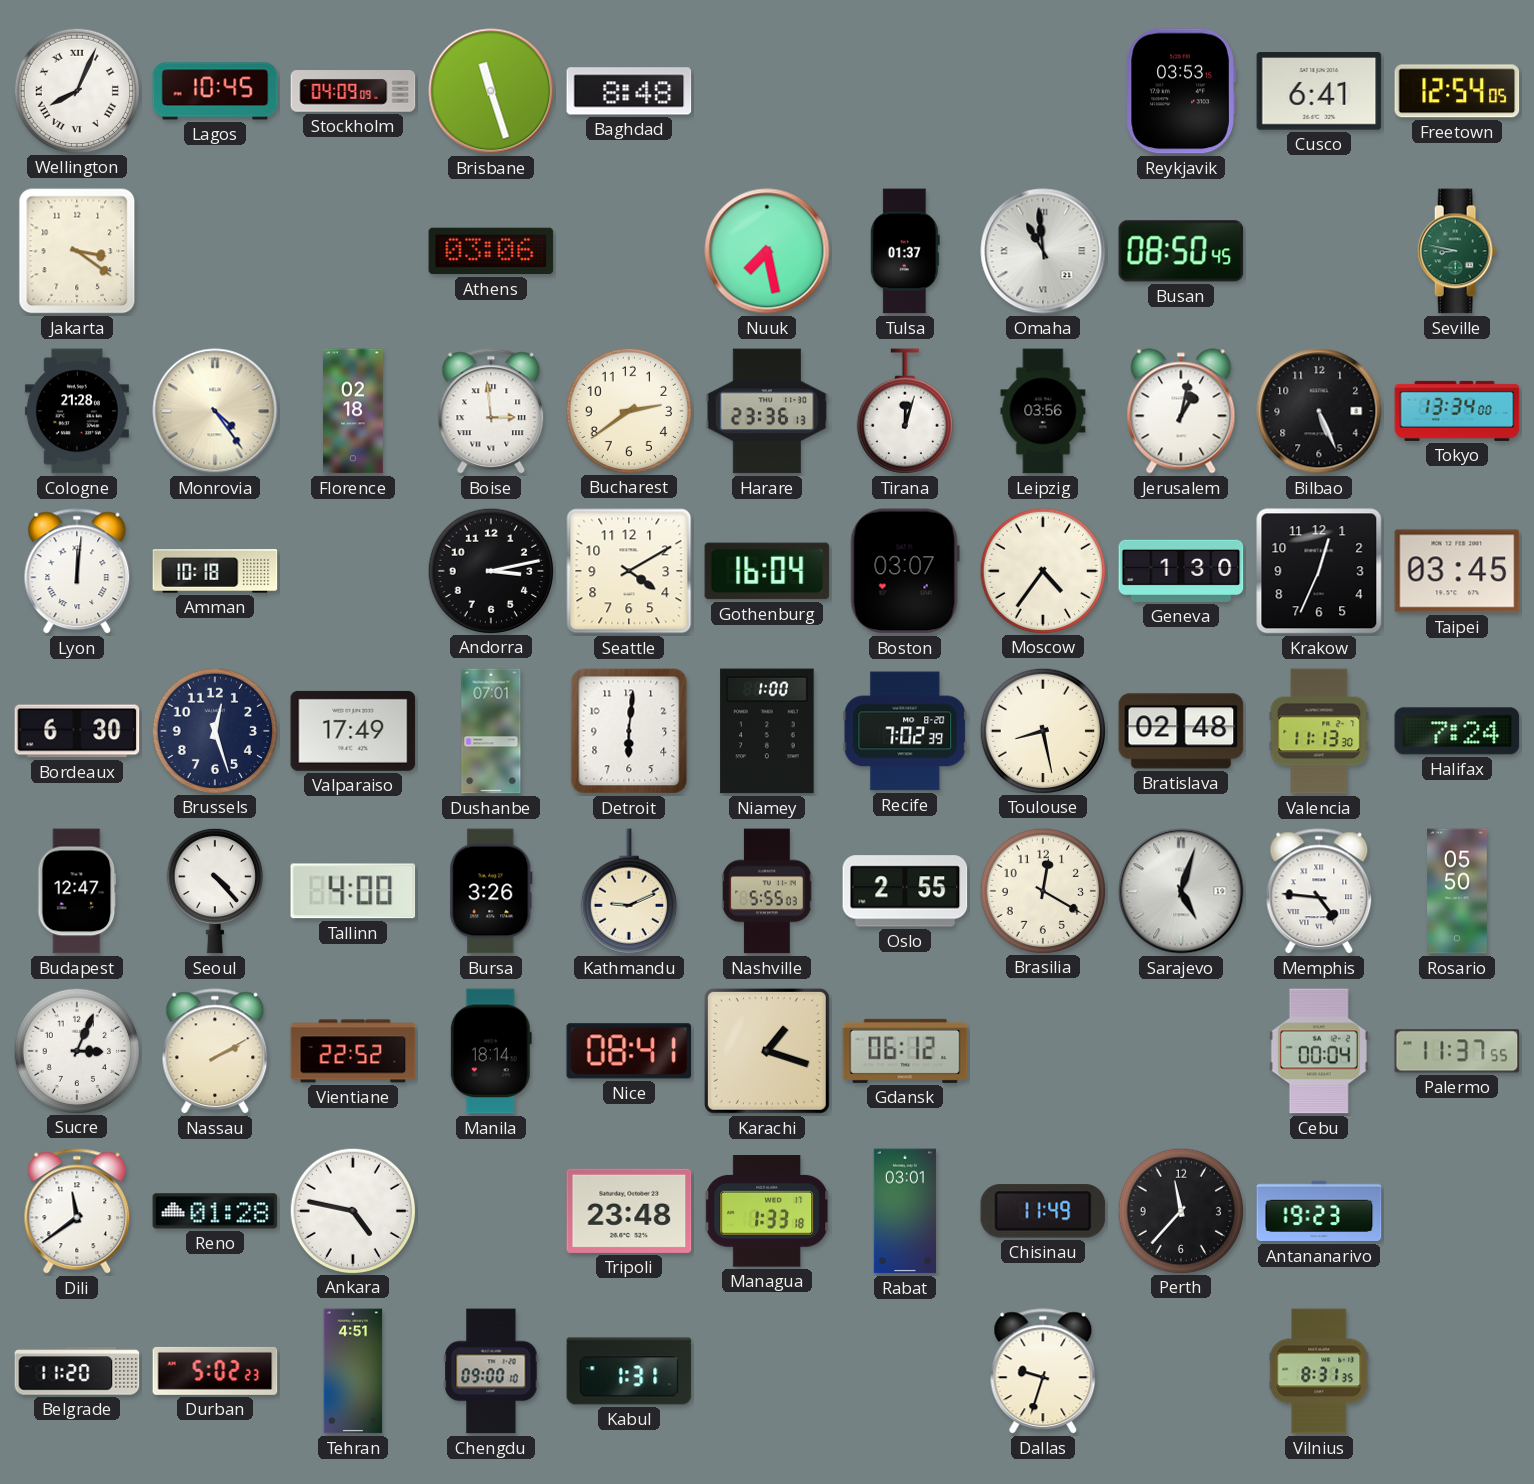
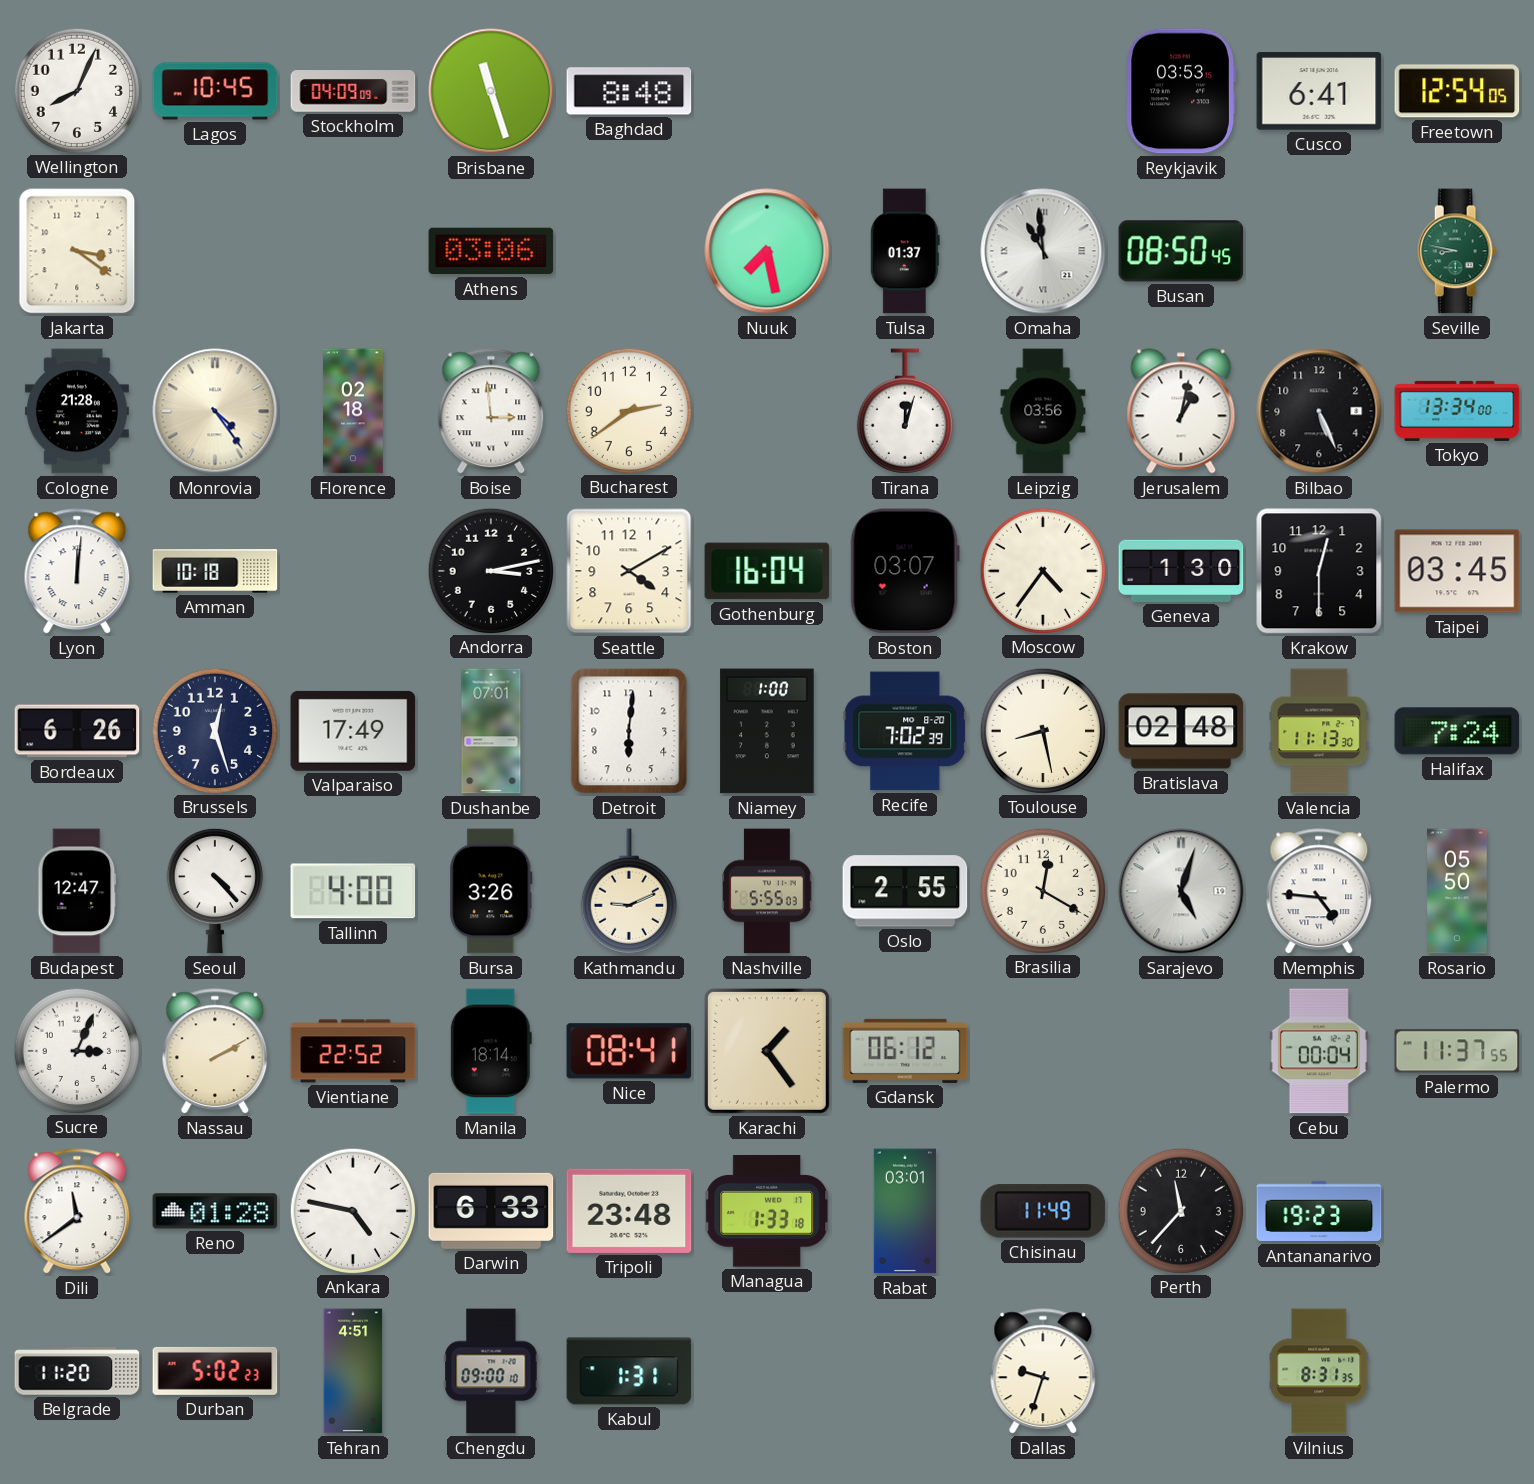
Wellington numerals: Roman -> Arabic
Harare: 23:36 -> none
Krakow: 12:34 -> 12:30
Bordeaux: 6:30 -> 6:26
Karachi: 1:18 -> 1:24
Darwin: none -> 6:33
